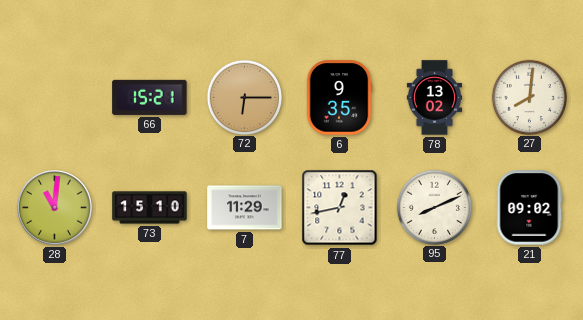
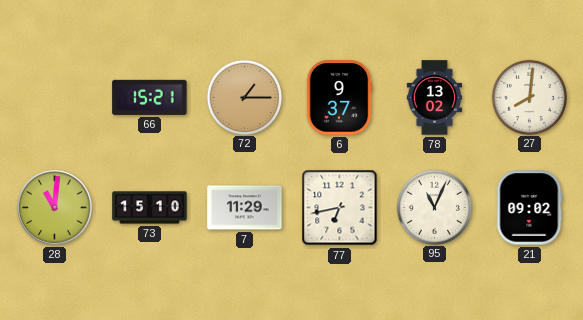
72: 6:15 -> 1:15
6: 9:35 -> 9:37
77: 12:43 -> 6:43
95: 8:11 -> 11:04
